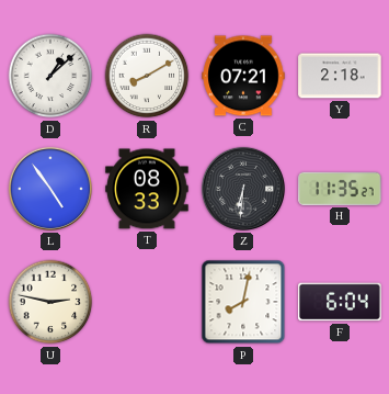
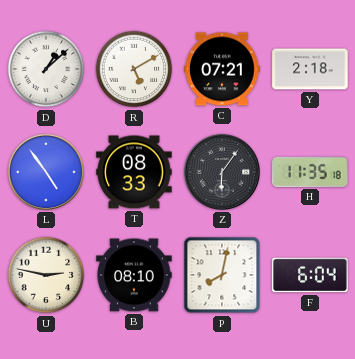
R: 8:10 -> 5:10
Z: 6:31 -> 6:06
H: 11:35:27 -> 11:35:18
B: none -> 08:10
